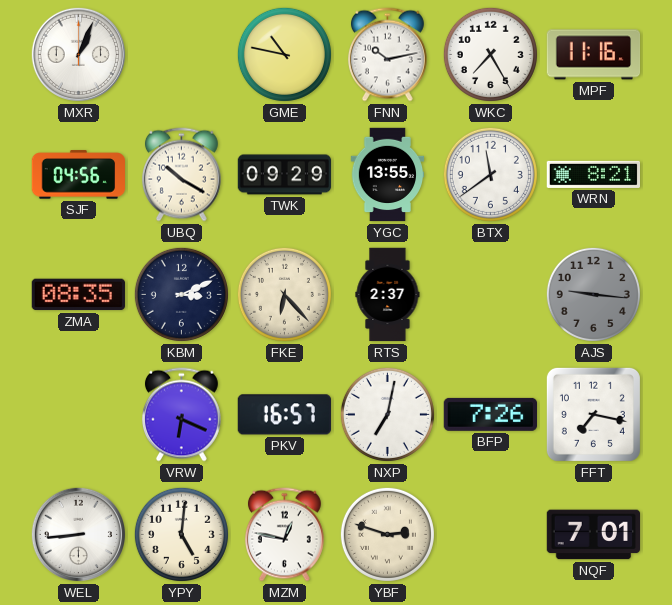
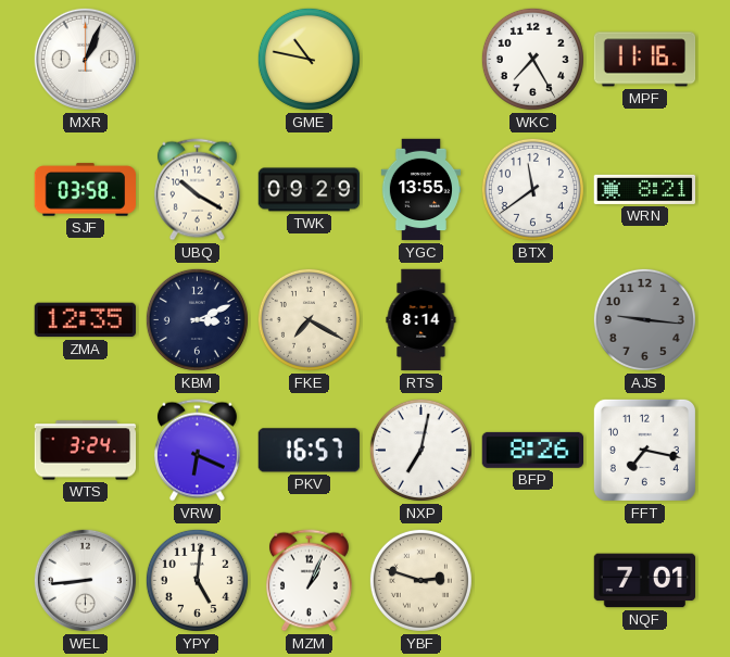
FNN: 10:13 -> none
SJF: 04:56 -> 03:58
ZMA: 08:35 -> 12:35
FKE: 6:23 -> 7:20
RTS: 2:37 -> 8:14
WTS: none -> 3:24
BFP: 7:26 -> 8:26
MZM: 12:47 -> 1:04
